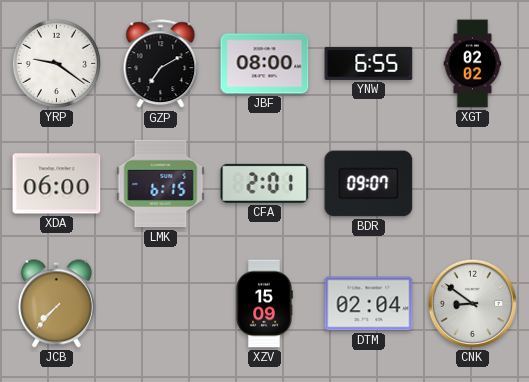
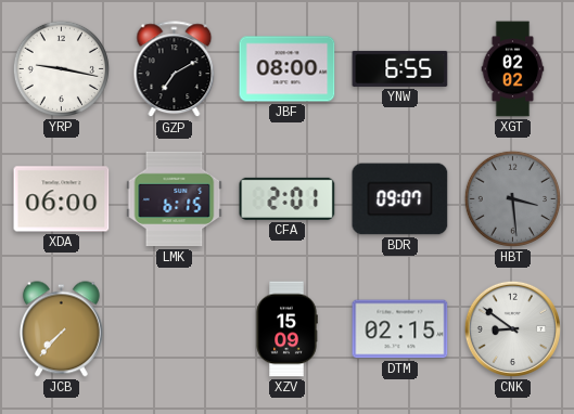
YRP: 9:21 -> 9:17
HBT: none -> 3:29
DTM: 02:04 -> 02:15
